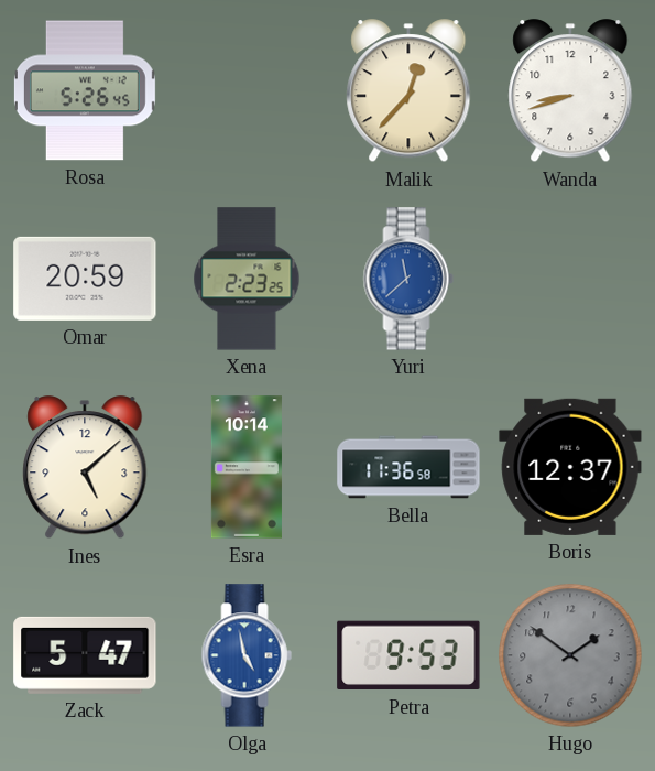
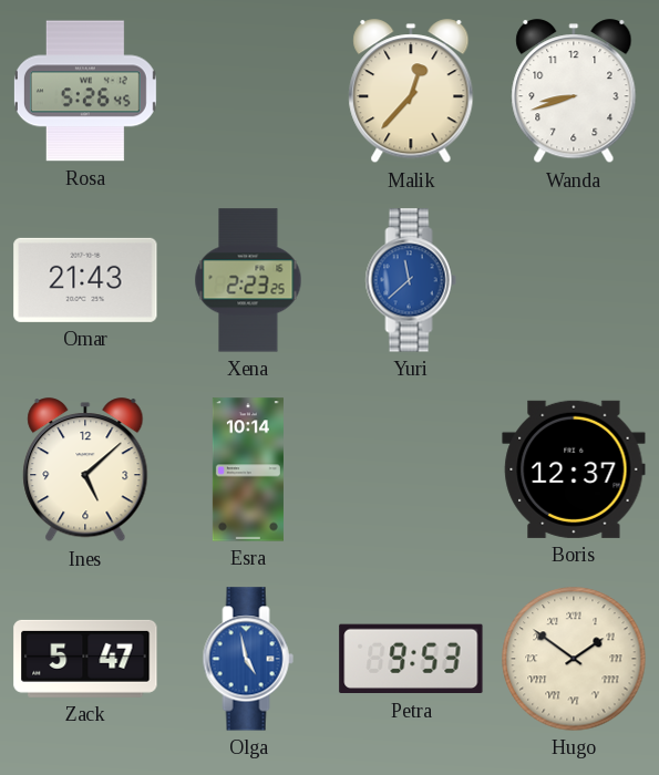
Omar: 20:59 -> 21:43
Bella: 11:36 -> none
Hugo dial: grey -> cream
Hugo numerals: Arabic -> Roman
